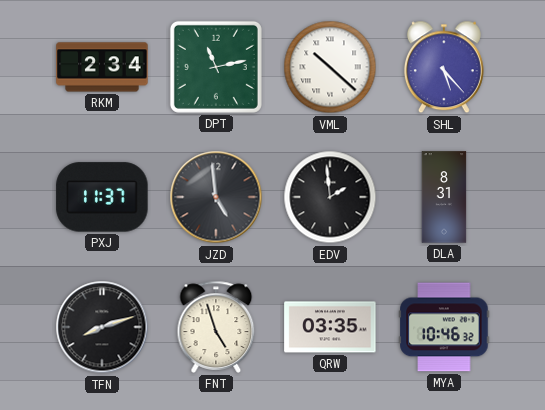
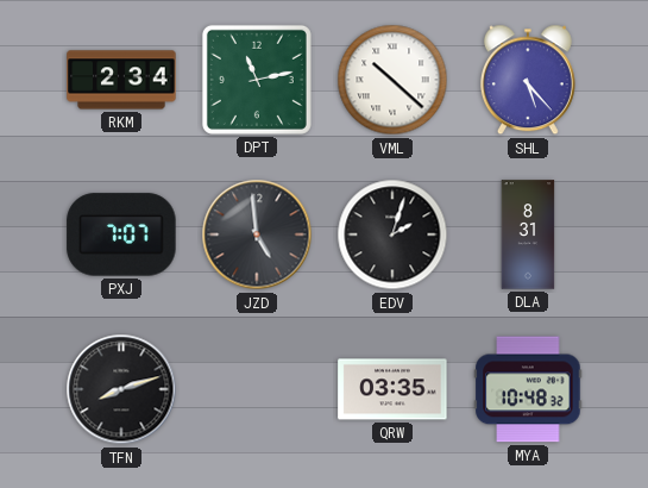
PXJ: 11:37 -> 7:07
EDV: 1:59 -> 2:03
FNT: 4:57 -> none
MYA: 10:46 -> 10:48
